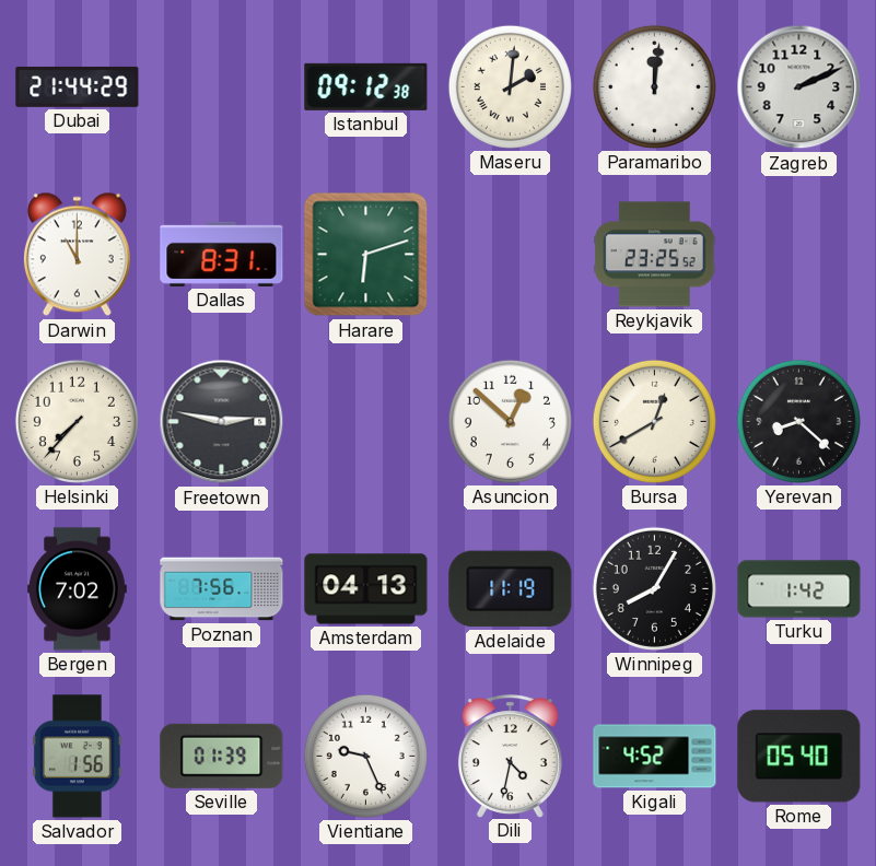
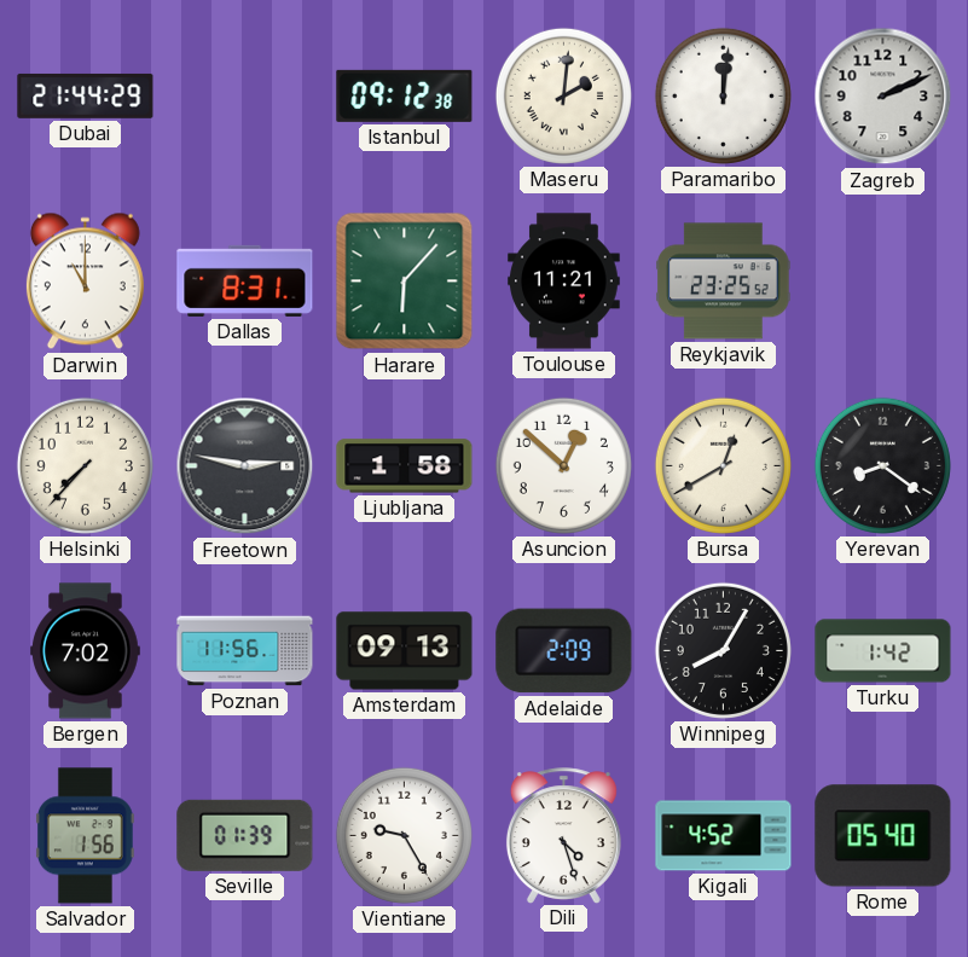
Harare: 6:12 -> 6:07
Toulouse: none -> 11:21
Ljubljana: none -> 1:58
Yerevan: 8:22 -> 8:21
Poznan: 7:56 -> 11:56
Amsterdam: 04:13 -> 09:13
Adelaide: 11:19 -> 2:09
Vientiane: 9:26 -> 9:25
Dili: 4:32 -> 4:27
